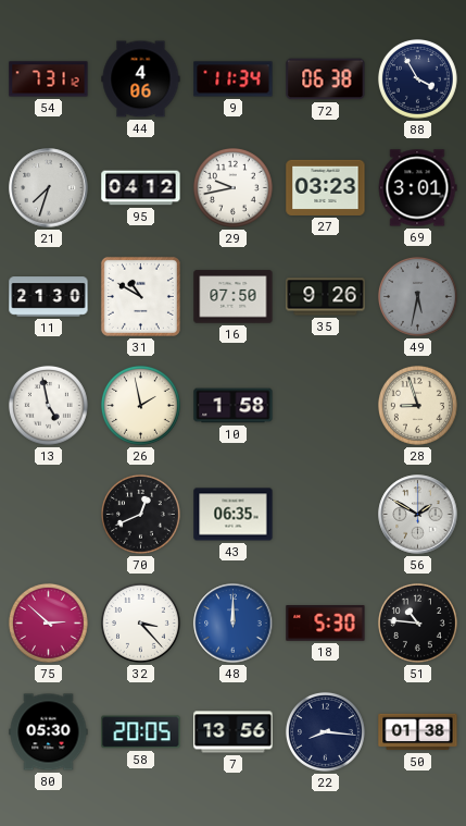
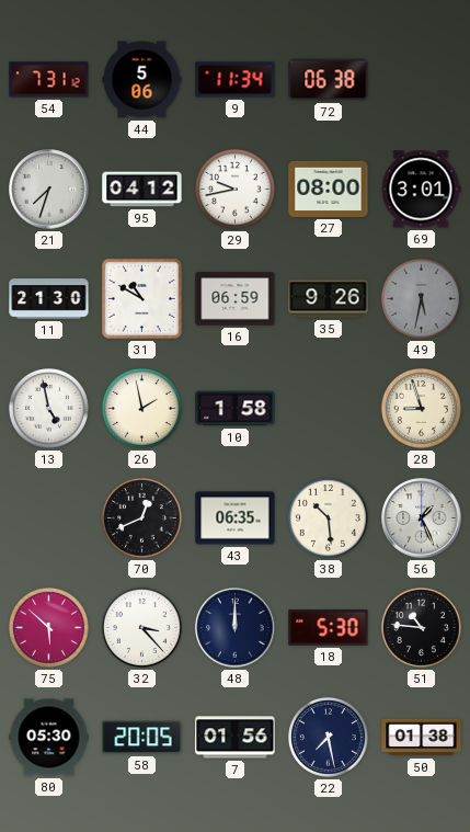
44: 4:06 -> 5:06
88: 3:55 -> none
27: 03:23 -> 08:00
16: 07:50 -> 06:59
38: none -> 10:29
56: 1:50 -> 1:26
75: 2:52 -> 5:52
48 dial: blue -> navy
7: 13:56 -> 01:56
22: 8:16 -> 7:28
